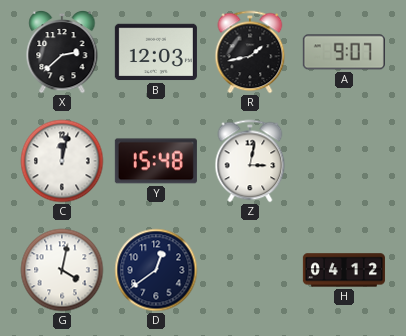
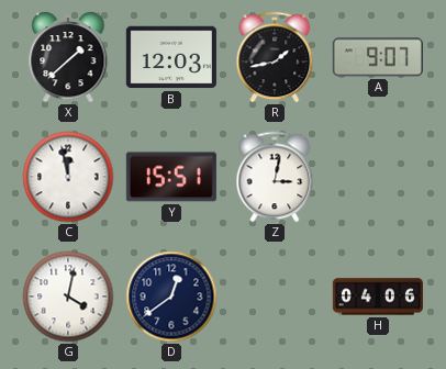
X: 2:38 -> 1:38
C: 12:02 -> 11:58
Y: 15:48 -> 15:51
H: 04:12 -> 04:06
